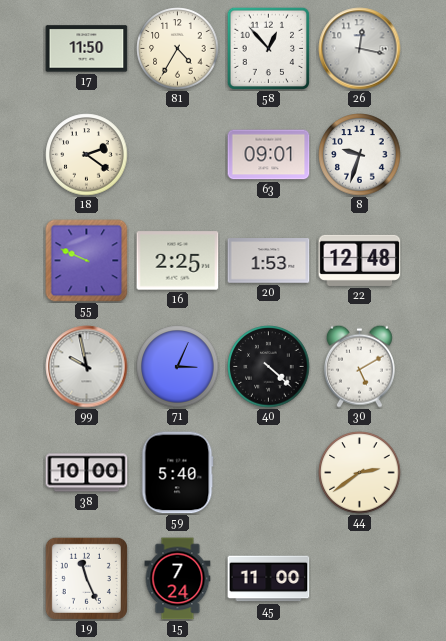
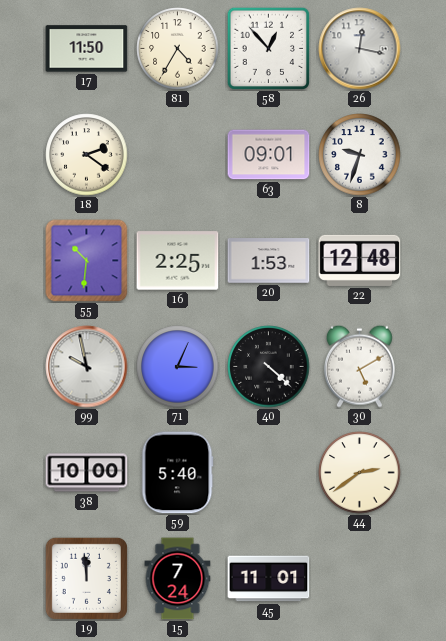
55: 9:49 -> 10:31
19: 11:26 -> 11:59
45: 11:00 -> 11:01
